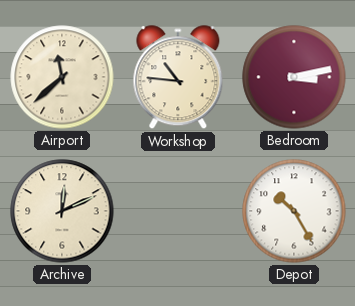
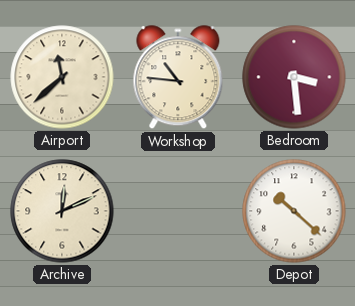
Bedroom: 3:13 -> 3:29
Depot: 10:25 -> 10:22
